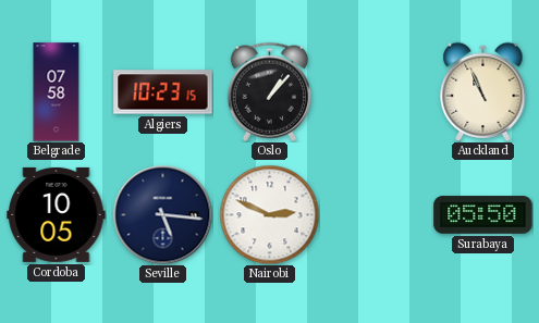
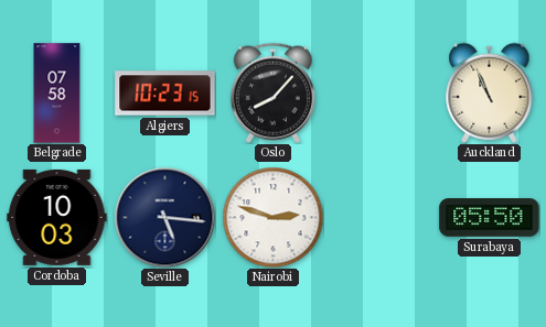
Oslo: 1:07 -> 8:07
Cordoba: 10:05 -> 10:03
Nairobi: 2:49 -> 2:48
